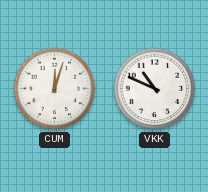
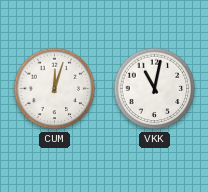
VKK: 10:49 -> 11:02
